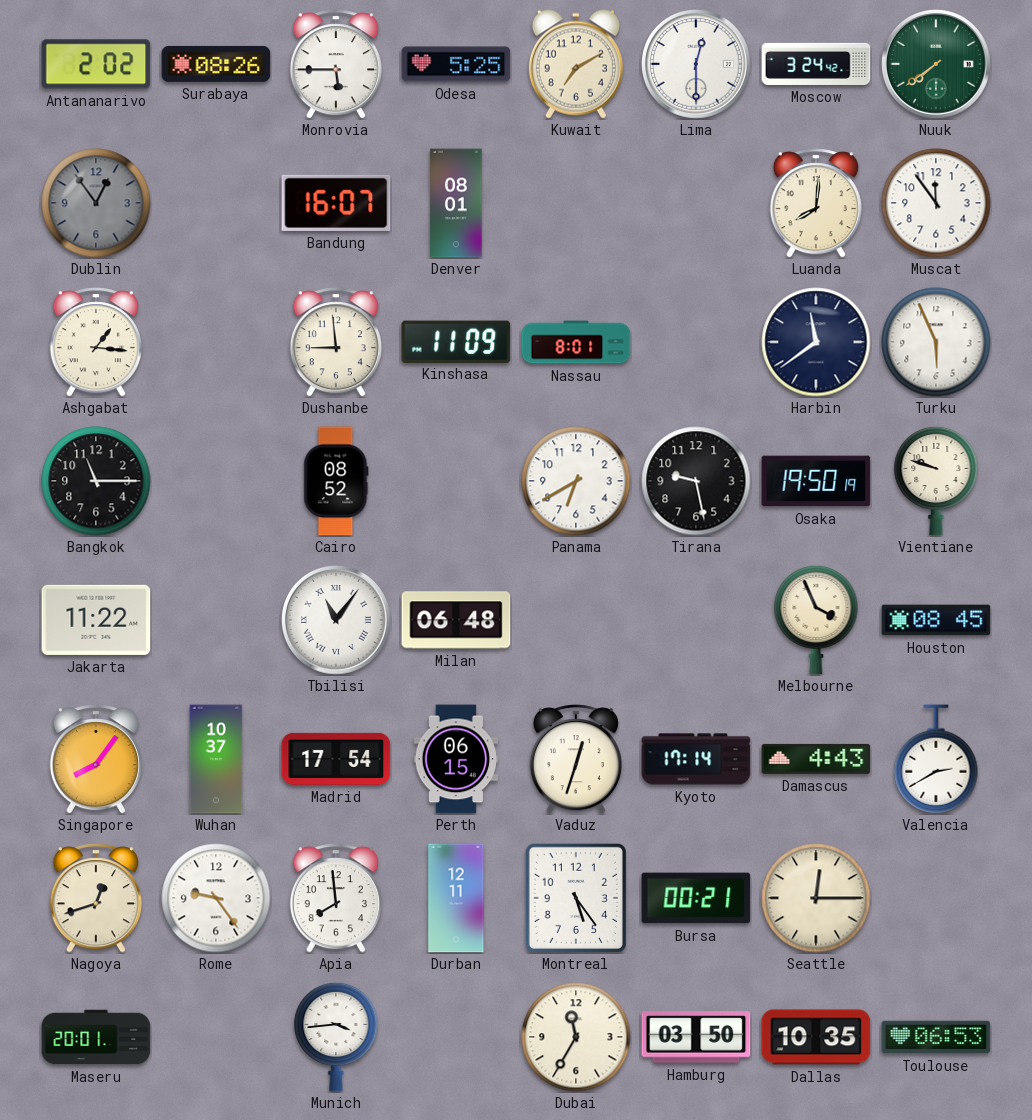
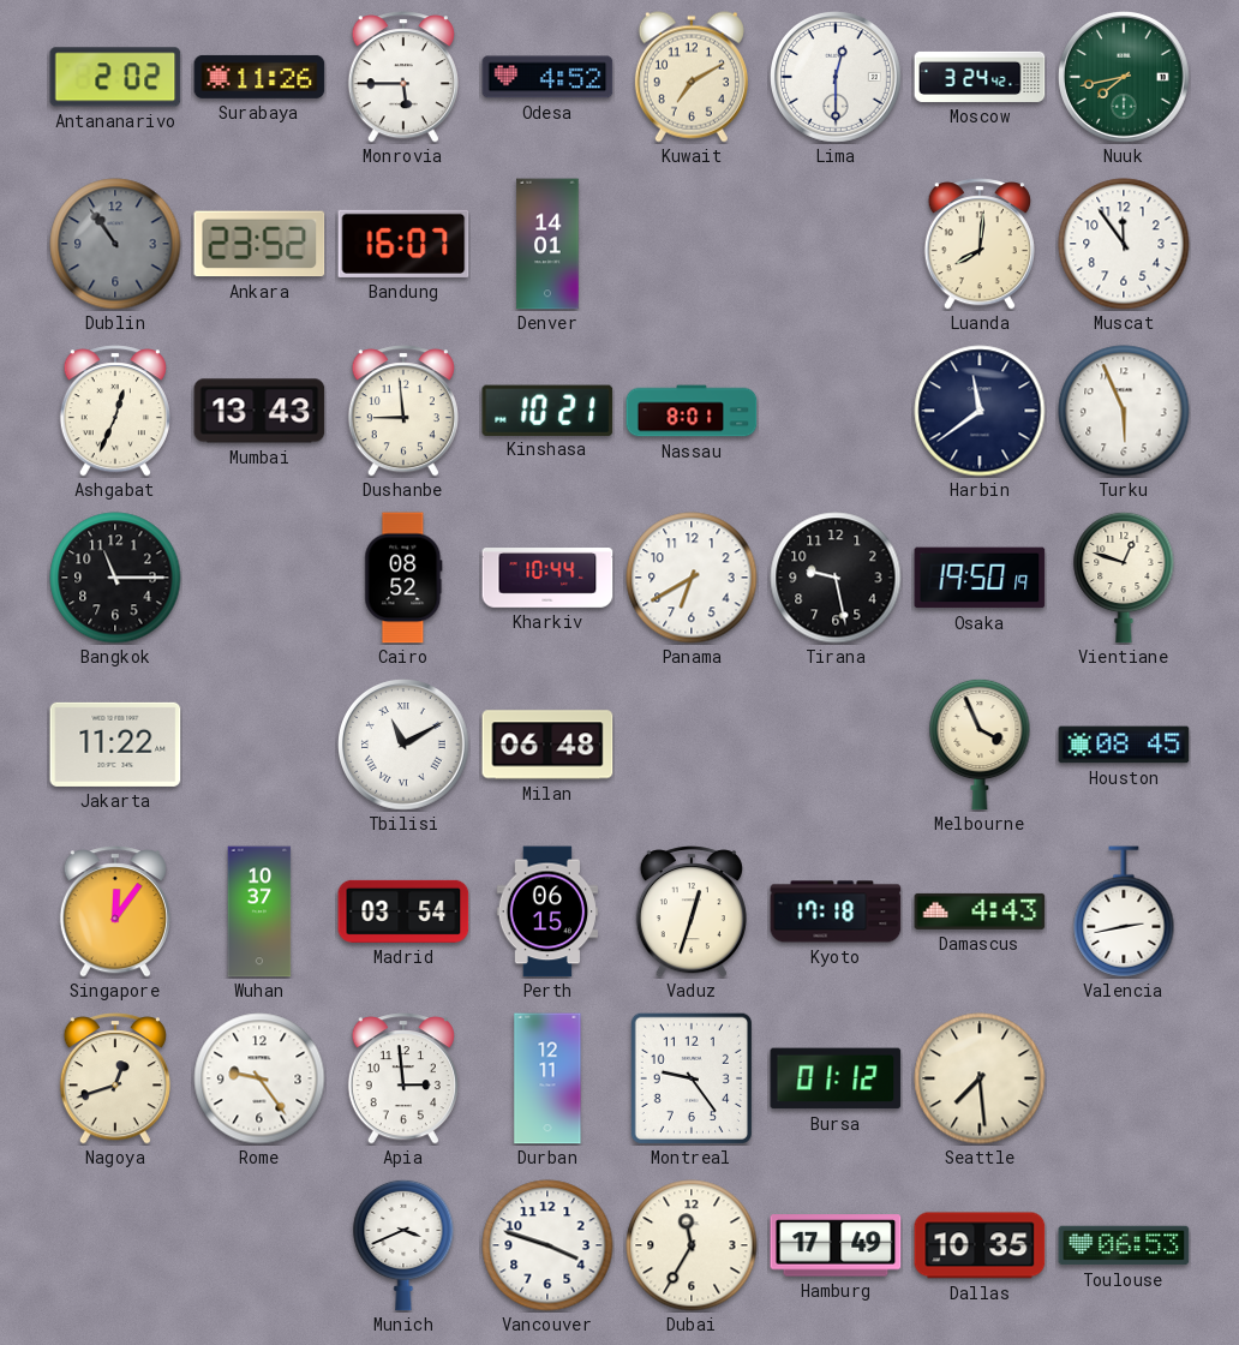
Surabaya: 08:26 -> 11:26
Odesa: 5:25 -> 4:52
Nuuk: 7:39 -> 7:43
Dublin: 12:54 -> 10:54
Ankara: none -> 23:52
Denver: 08:01 -> 14:01
Ashgabat: 1:16 -> 12:34
Mumbai: none -> 13:43
Kinshasa: 11:09 -> 10:21
Kharkiv: none -> 10:44
Vientiane: 9:48 -> 12:48
Tbilisi: 11:06 -> 11:10
Singapore: 8:06 -> 12:06
Madrid: 17:54 -> 03:54
Kyoto: 17:14 -> 17:18
Valencia: 2:40 -> 2:43
Apia: 7:59 -> 2:59
Montreal: 5:24 -> 9:24
Bursa: 00:21 -> 01:12
Seattle: 12:15 -> 7:29
Maseru: 20:01 -> none
Munich: 3:44 -> 3:41
Vancouver: none -> 3:48
Hamburg: 03:50 -> 17:49
